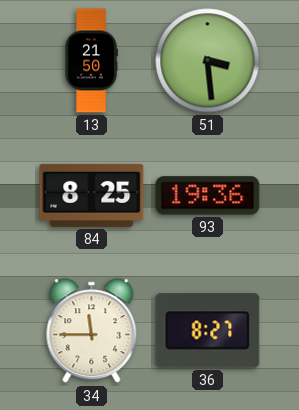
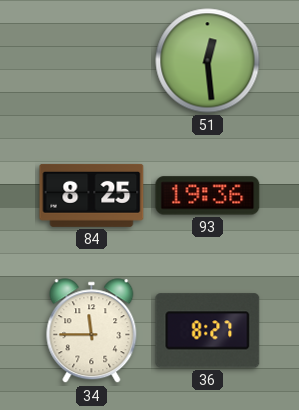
13: 21:50 -> none
51: 3:29 -> 12:29
